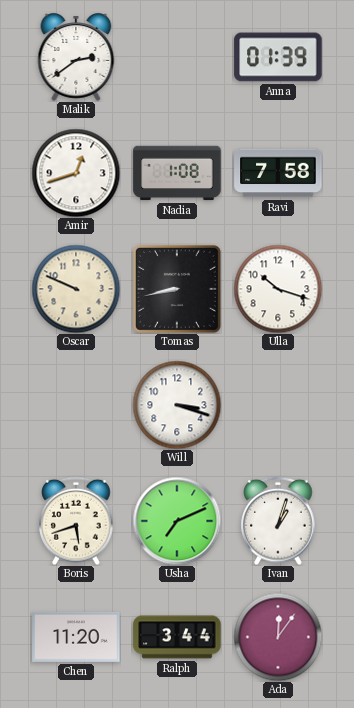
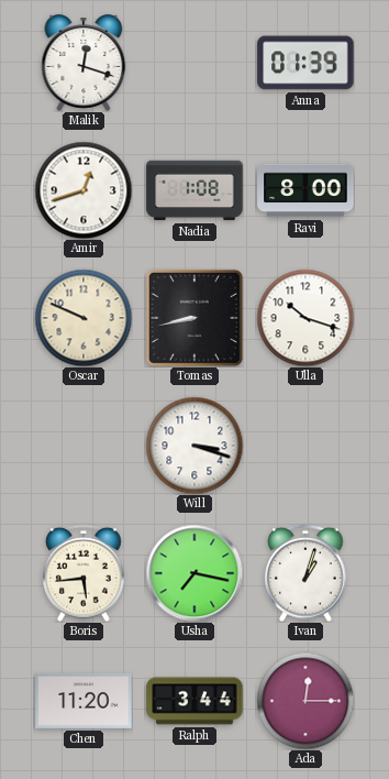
Malik: 2:39 -> 12:18
Ravi: 7:58 -> 8:00
Boris: 5:42 -> 5:44
Usha: 7:11 -> 7:17
Ada: 12:06 -> 12:15
